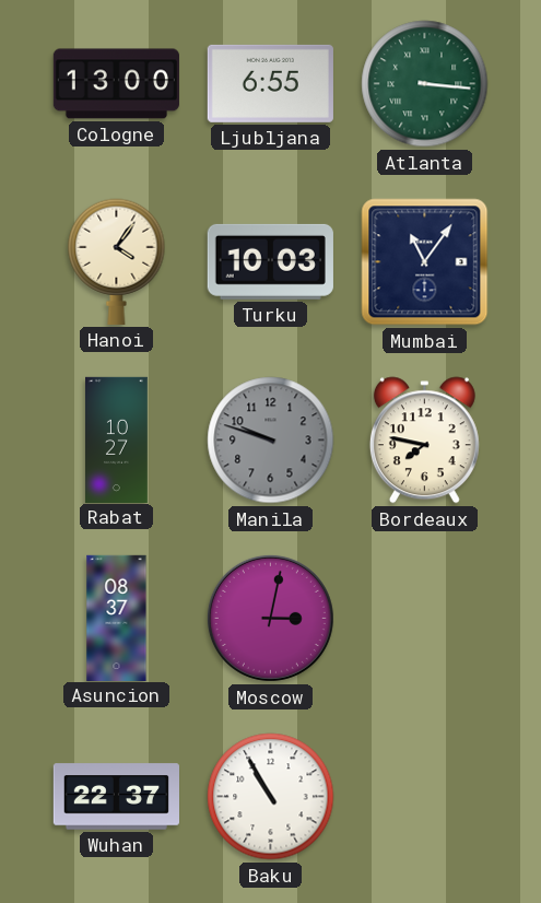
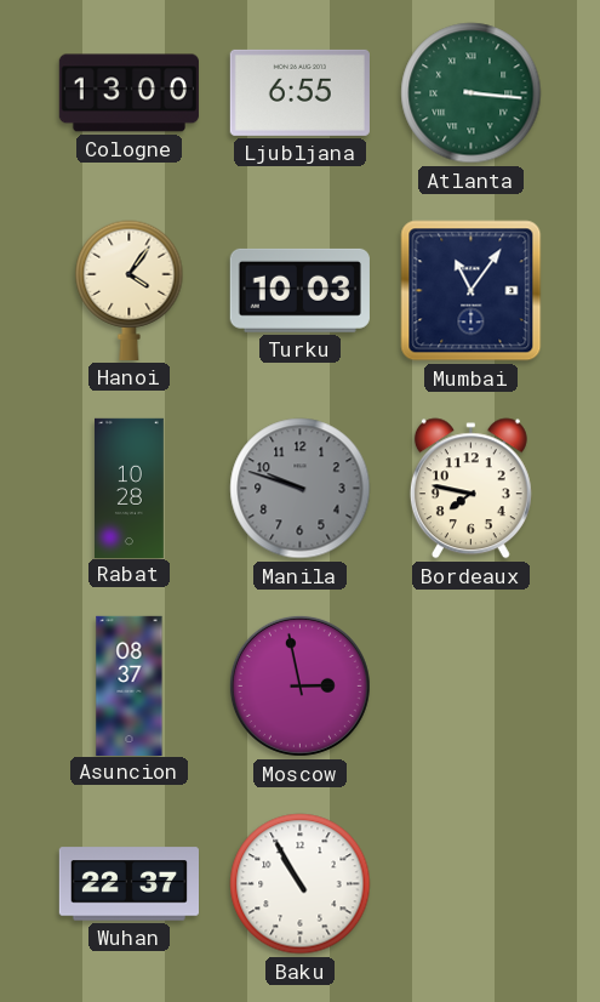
Rabat: 10:27 -> 10:28
Moscow: 3:02 -> 2:58
